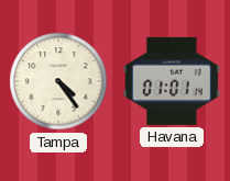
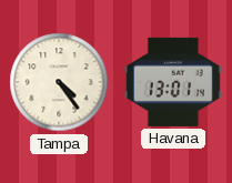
Havana: 01:01 -> 13:01
